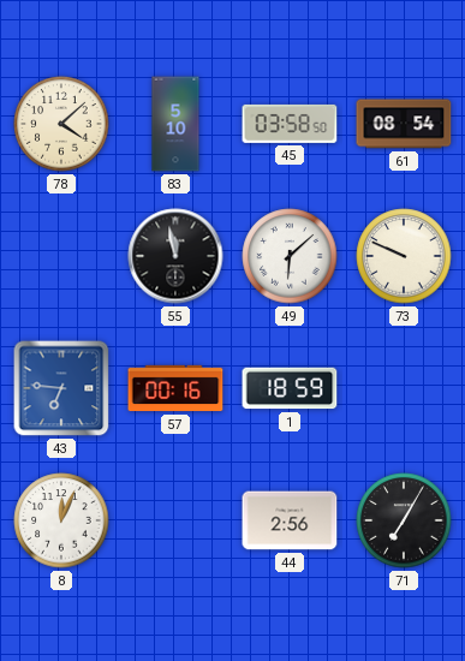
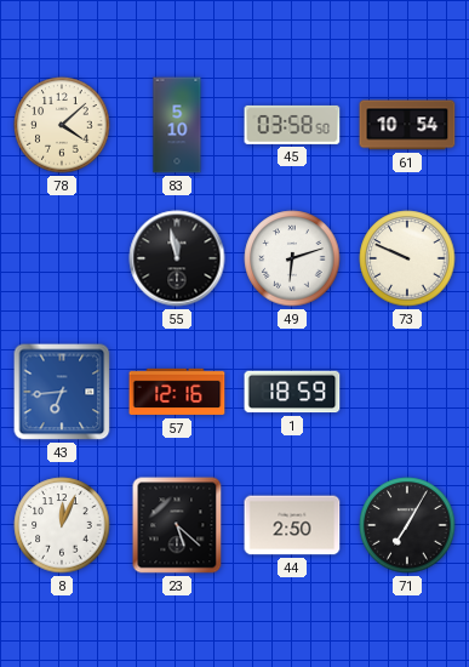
61: 08:54 -> 10:54
49: 6:08 -> 6:12
43: 6:46 -> 6:44
57: 00:16 -> 12:16
23: none -> 5:22
44: 2:56 -> 2:50
